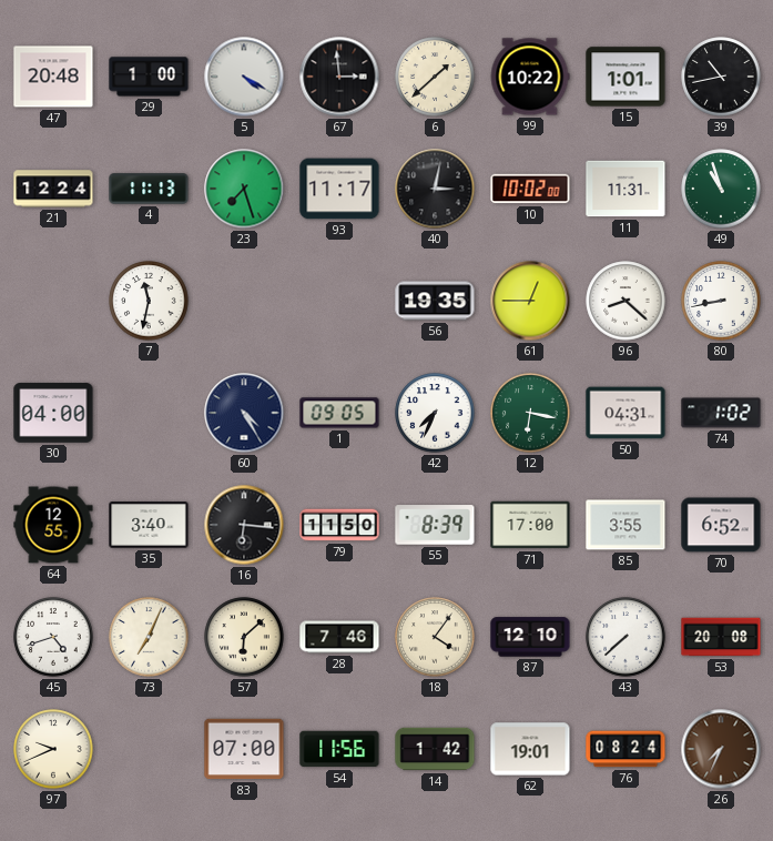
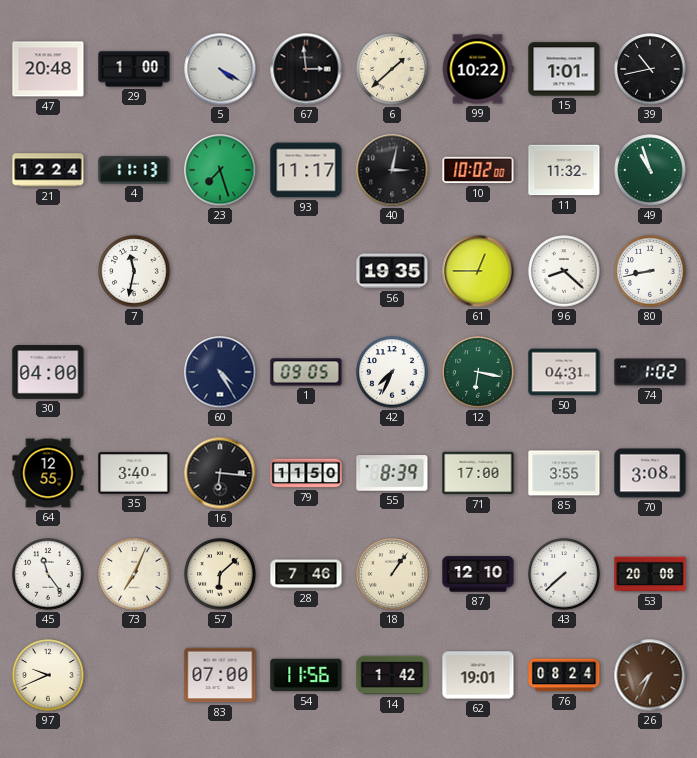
11: 11:31 -> 11:32
70: 6:52 -> 3:08
45: 4:42 -> 11:24
18: 4:06 -> 1:06
